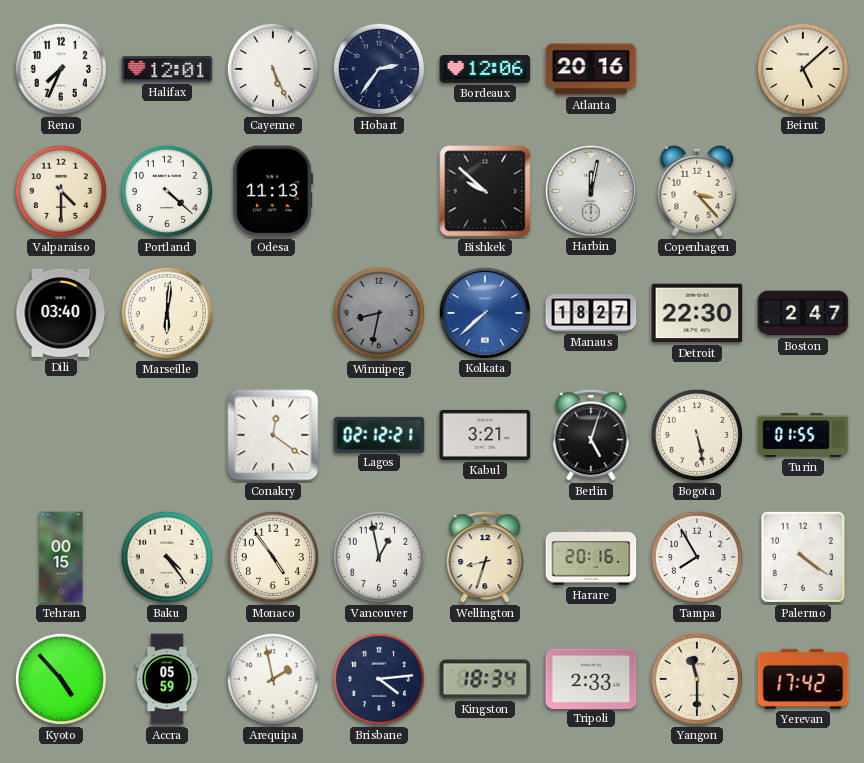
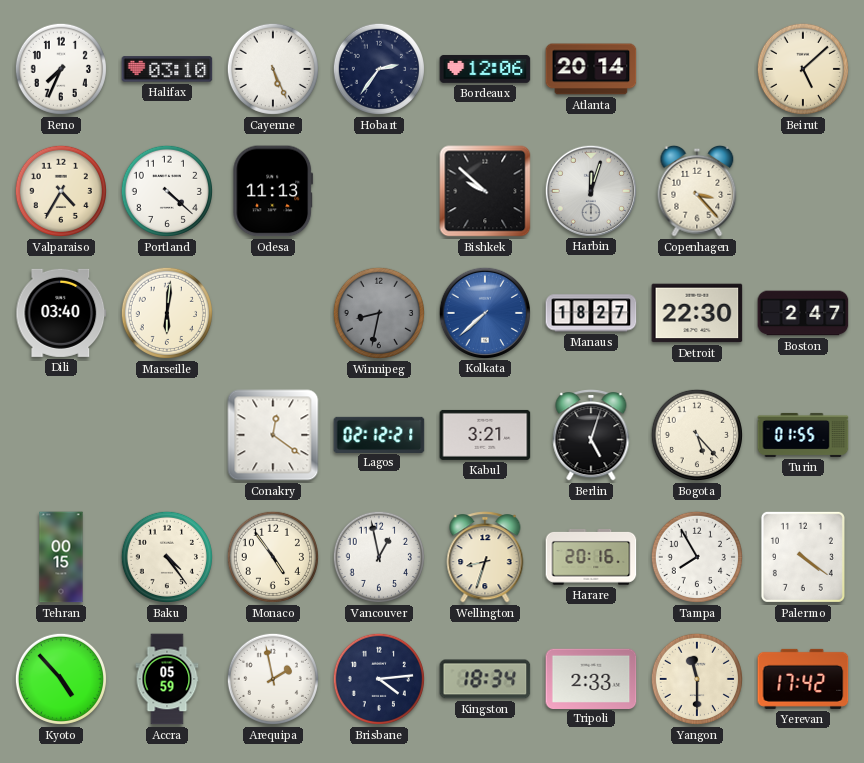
Halifax: 12:01 -> 03:10
Atlanta: 20:16 -> 20:14
Valparaiso: 4:30 -> 4:35
Harbin: 12:02 -> 12:03
Bogota: 5:28 -> 5:23
